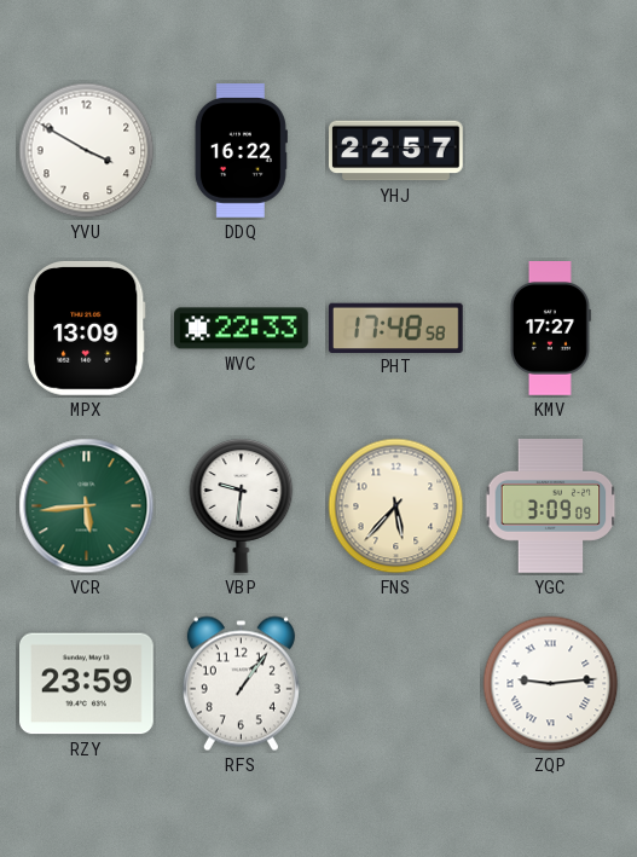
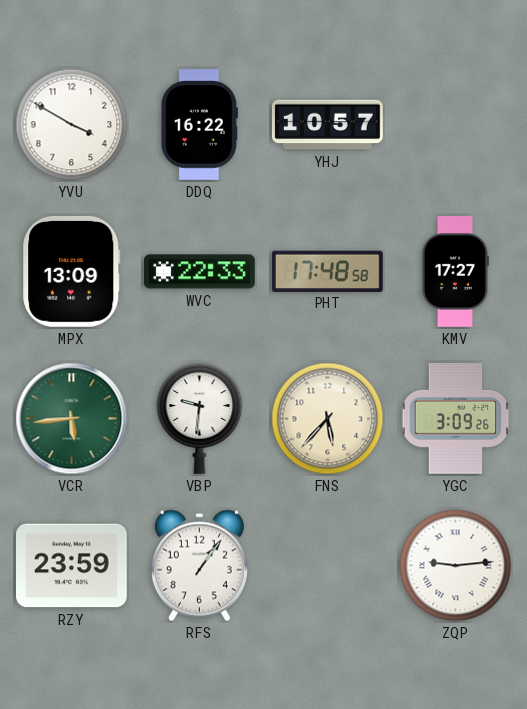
YHJ: 22:57 -> 10:57
YGC: 3:09:09 -> 3:09:26
